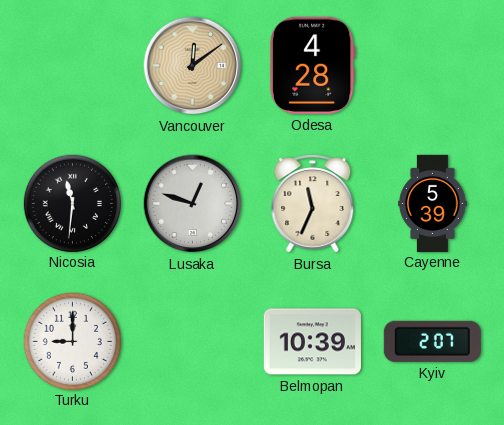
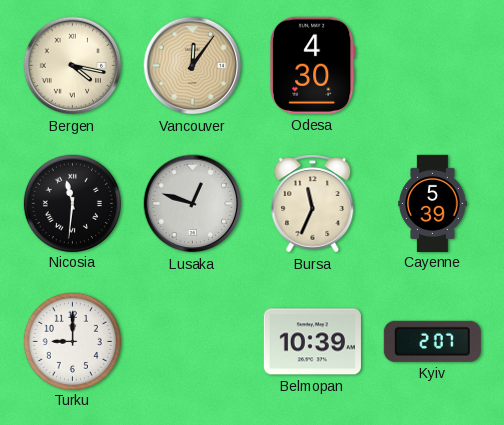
Bergen: none -> 4:17
Vancouver: 12:09 -> 12:06
Odesa: 4:28 -> 4:30
